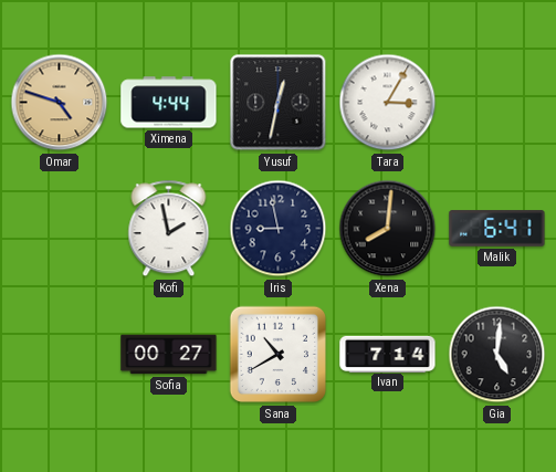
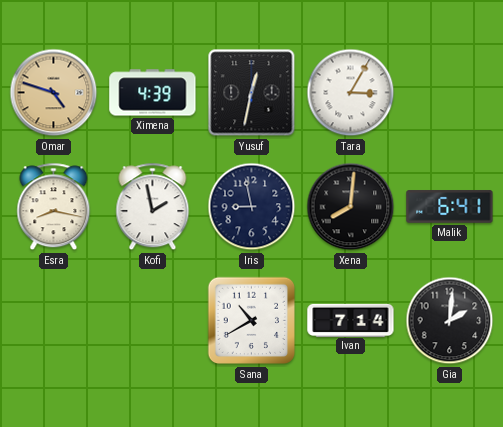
Ximena: 4:44 -> 4:39
Esra: none -> 8:17
Sofia: 00:27 -> none
Gia: 5:01 -> 2:01
